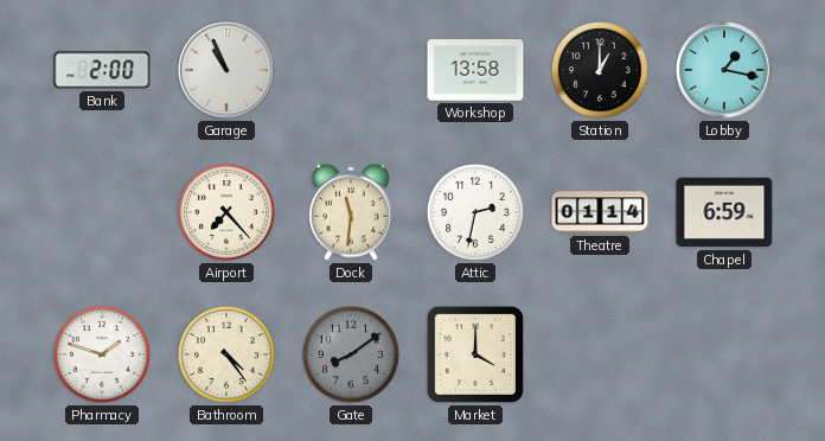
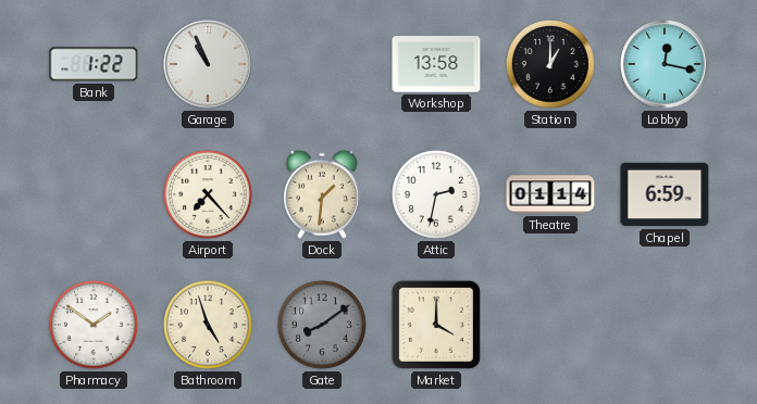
Bank: 2:00 -> 1:22
Lobby: 1:17 -> 12:17
Dock: 11:31 -> 1:31
Pharmacy: 1:48 -> 1:51
Bathroom: 4:24 -> 4:57
